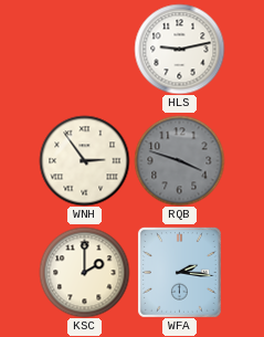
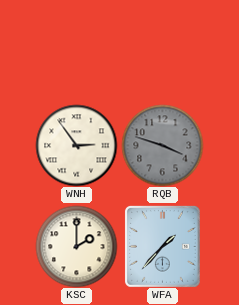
HLS: 9:13 -> none
WFA: 2:16 -> 1:37
